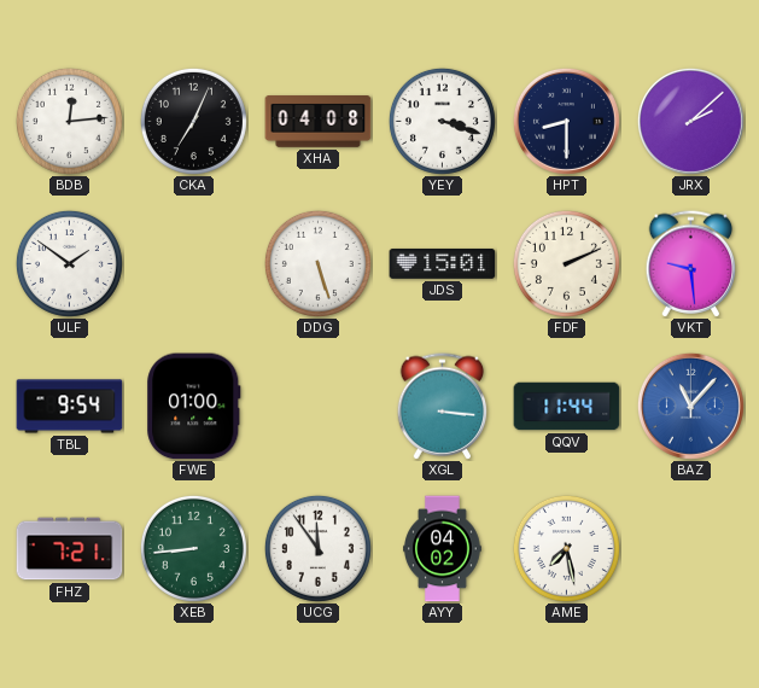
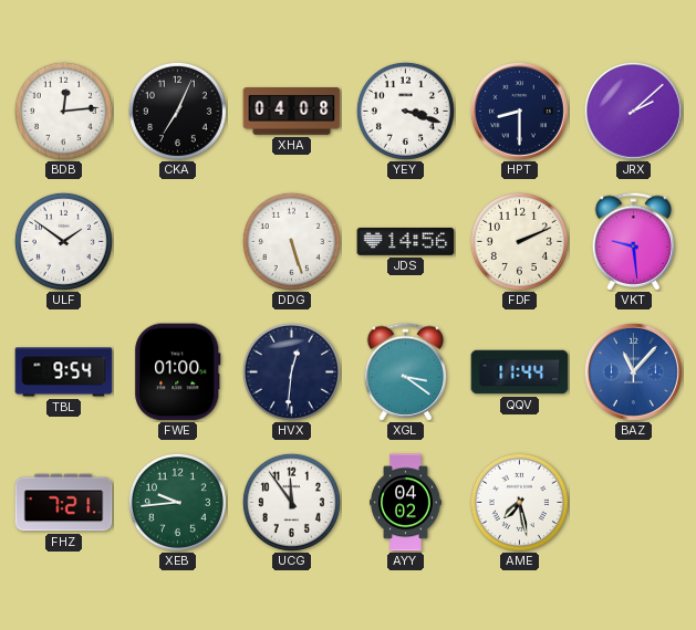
JDS: 15:01 -> 14:56
HVX: none -> 12:31
XGL: 3:16 -> 3:21
XEB: 8:44 -> 9:44
